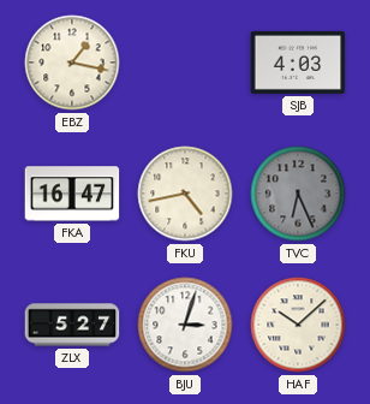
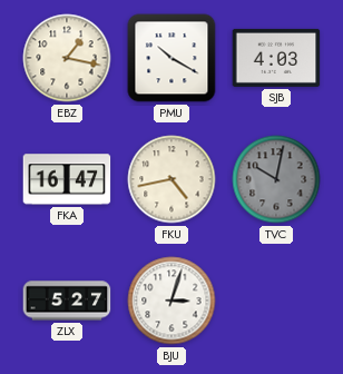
PMU: none -> 10:20
TVC: 6:26 -> 10:02
HAF: 10:08 -> none
